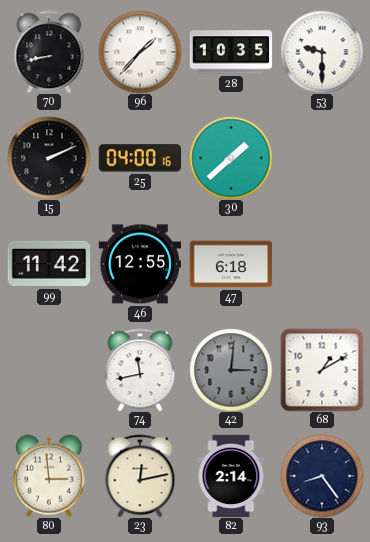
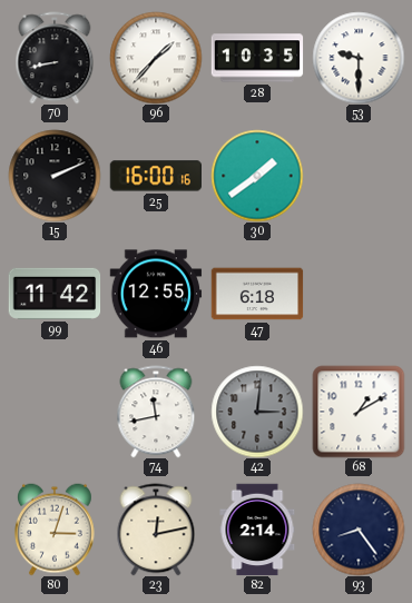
25: 04:00 -> 16:00
30: 1:38 -> 1:39
80: 2:59 -> 3:03
